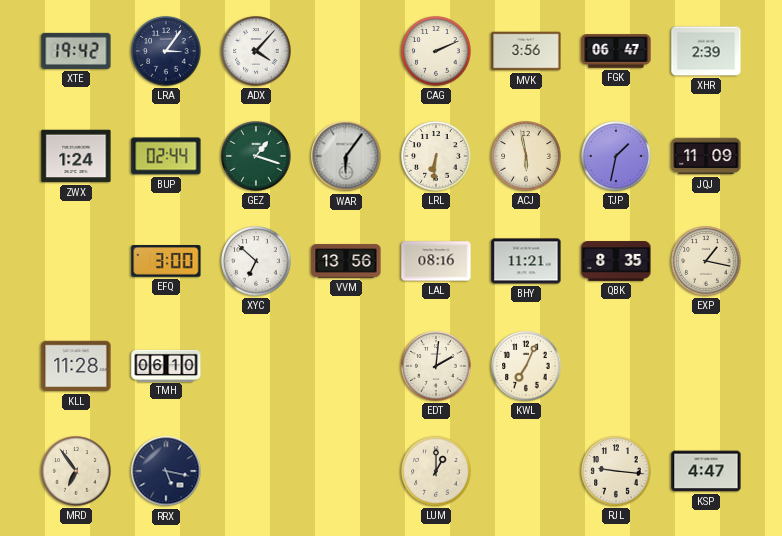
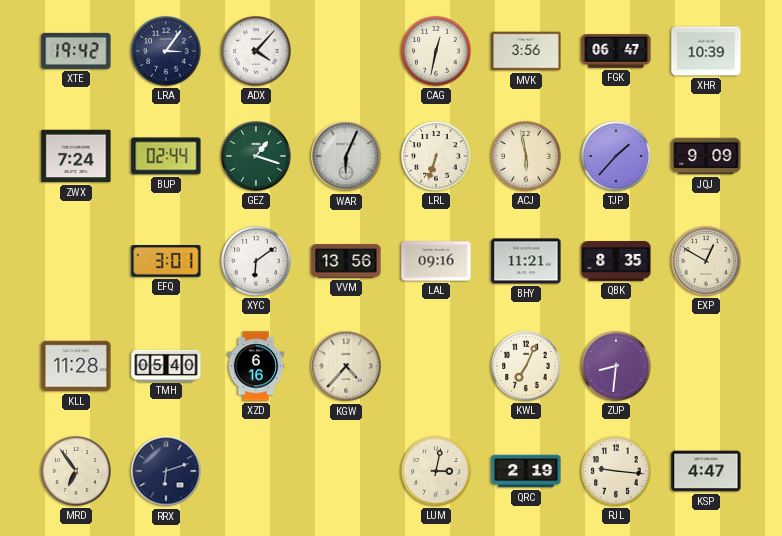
CAG: 2:11 -> 12:32
XHR: 2:39 -> 10:39
ZWX: 1:24 -> 7:24
WAR: 6:06 -> 6:04
LRL: 6:31 -> 6:33
TJP: 1:32 -> 1:37
JQJ: 11:09 -> 9:09
EFQ: 3:00 -> 3:01
XYC: 6:52 -> 6:09
LAL: 08:16 -> 09:16
EXP: 1:17 -> 12:50
TMH: 06:10 -> 05:40
XZD: none -> 6:16
KGW: none -> 4:37
EDT: 2:01 -> none
ZUP: none -> 8:31
RRX: 5:17 -> 6:12
LUM: 1:00 -> 3:02
QRC: none -> 2:19
